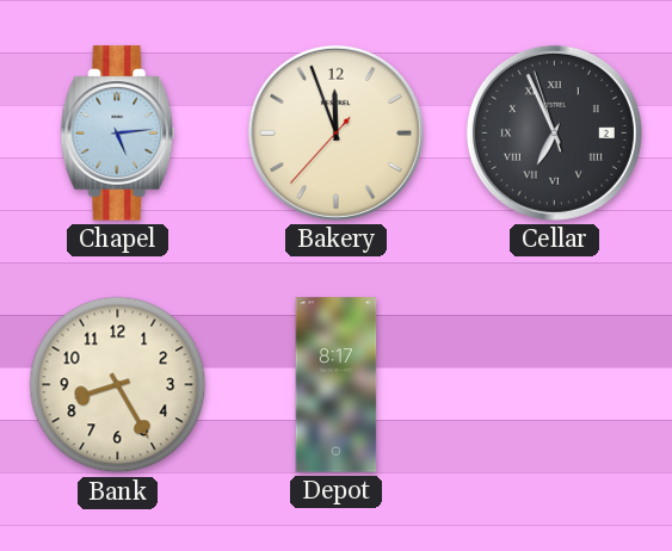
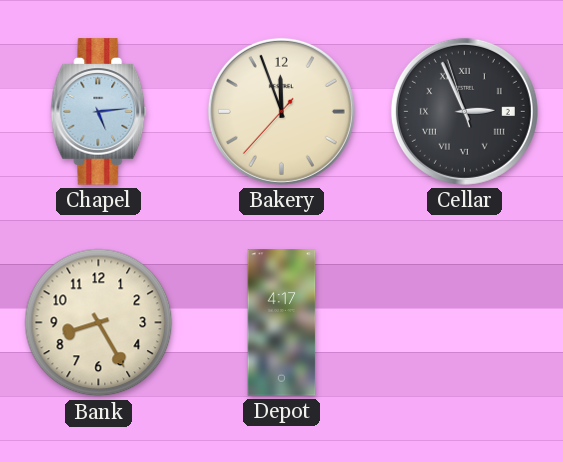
Cellar: 6:55 -> 2:55
Depot: 8:17 -> 4:17
